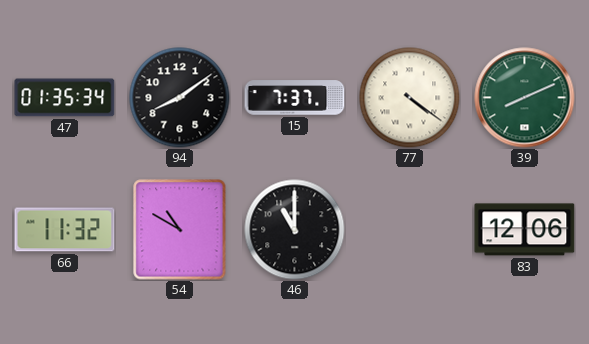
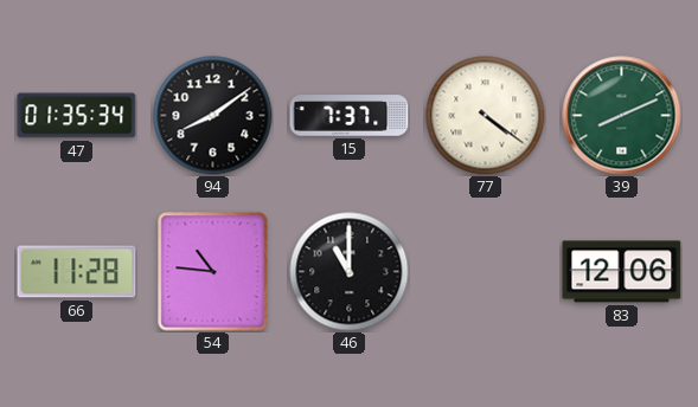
66: 11:32 -> 11:28
54: 10:50 -> 10:46
